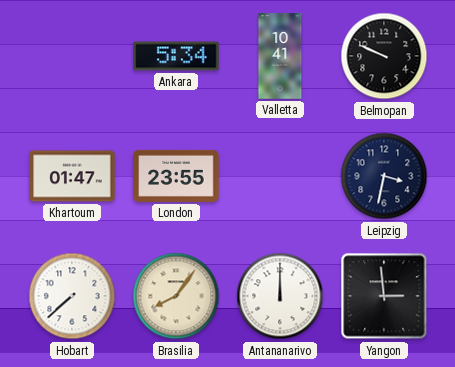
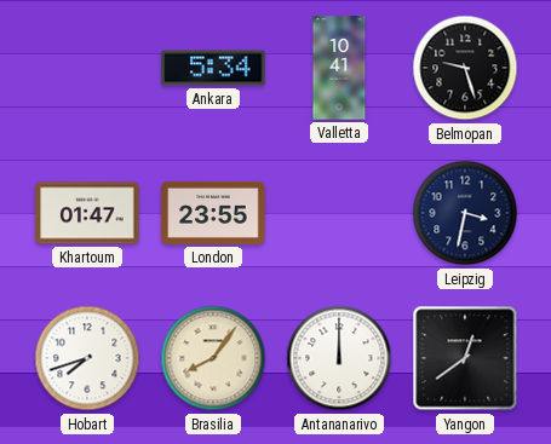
Belmopan: 9:49 -> 9:27
Hobart: 7:38 -> 7:42
Yangon: 2:59 -> 12:39
